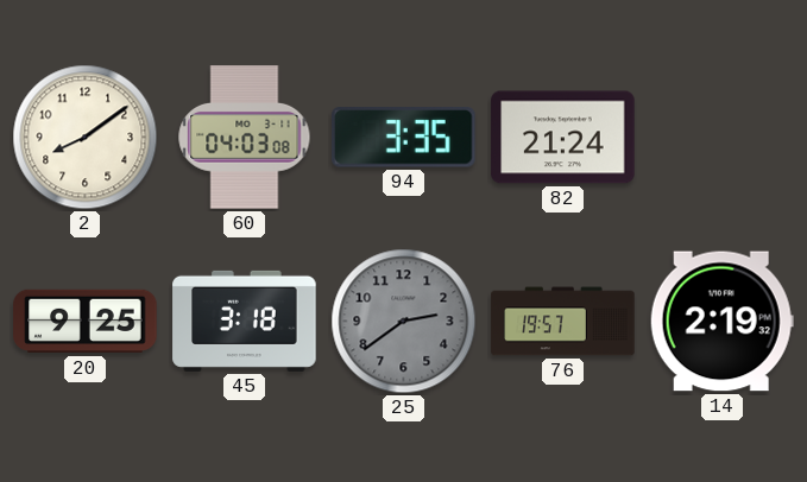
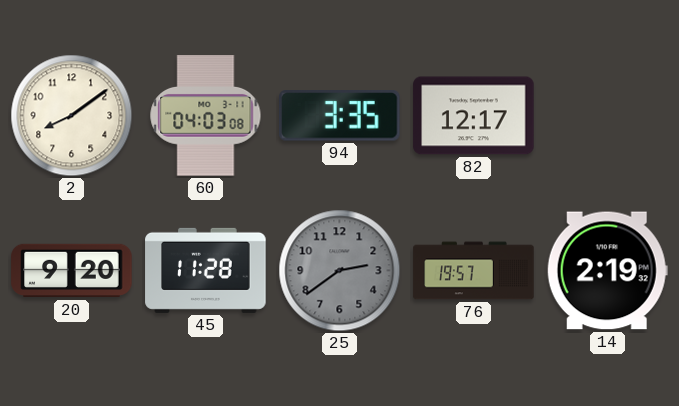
82: 21:24 -> 12:17
20: 9:25 -> 9:20
45: 3:18 -> 11:28
